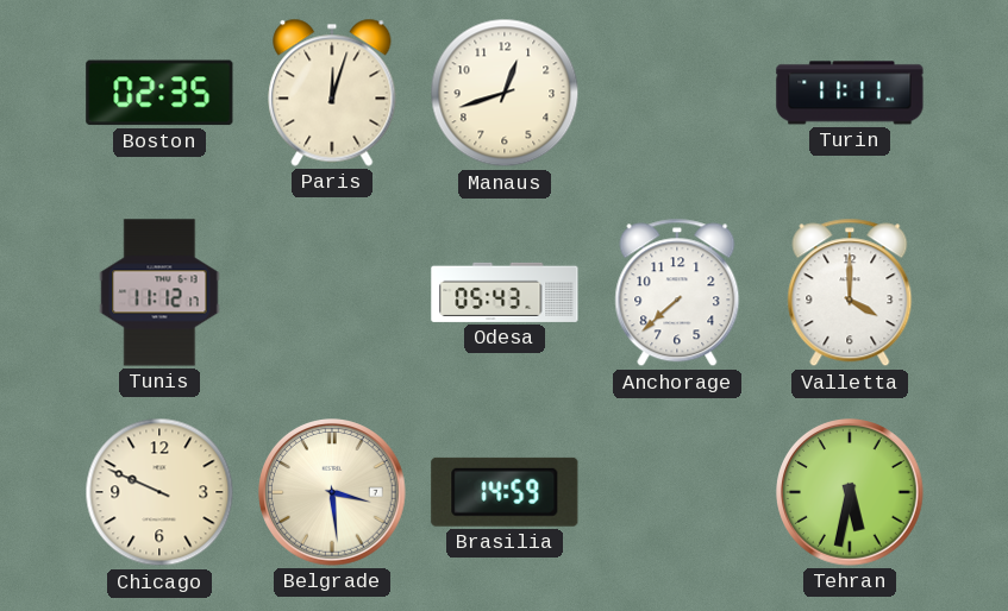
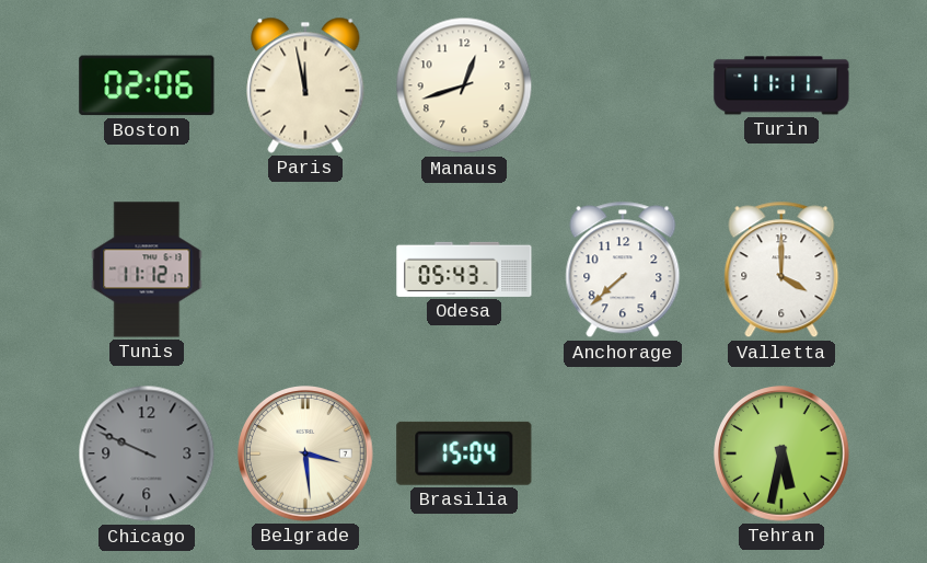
Boston: 02:35 -> 02:06
Paris: 12:03 -> 11:58
Chicago dial: cream -> grey
Brasilia: 14:59 -> 15:04
